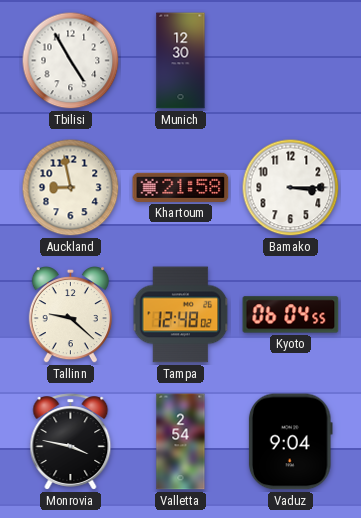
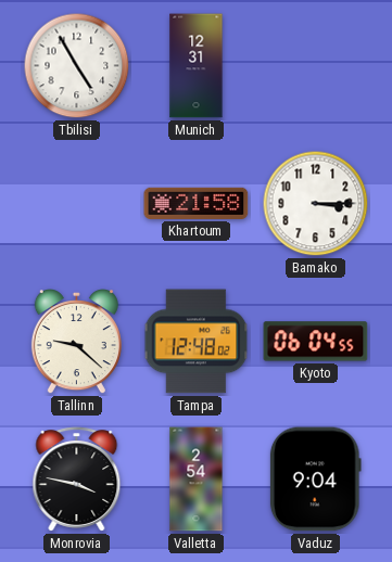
Munich: 12:30 -> 12:31
Auckland: 8:58 -> none
